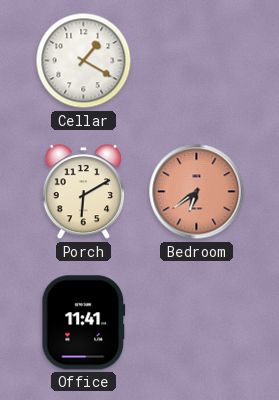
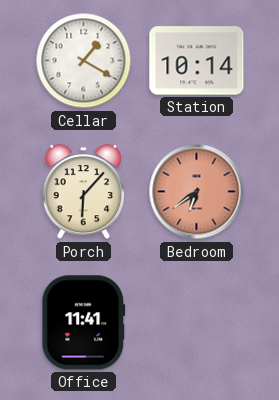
Station: none -> 10:14
Porch: 6:10 -> 6:07
